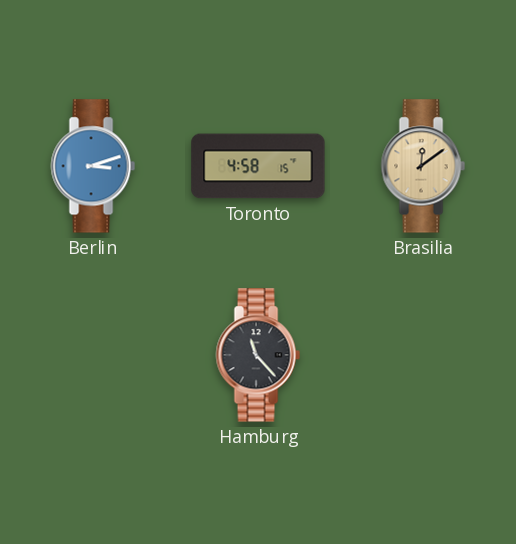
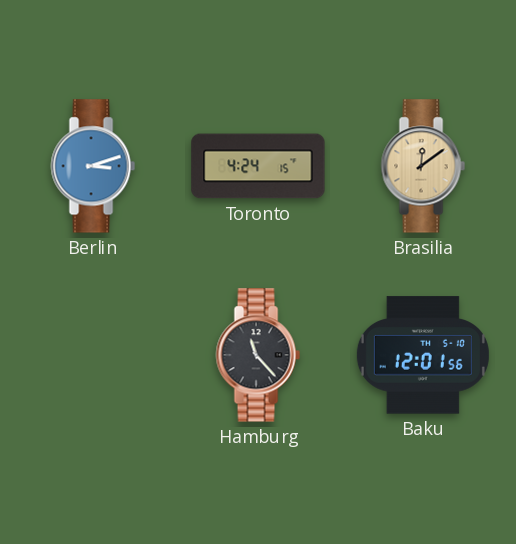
Toronto: 4:58 -> 4:24
Baku: none -> 12:01
